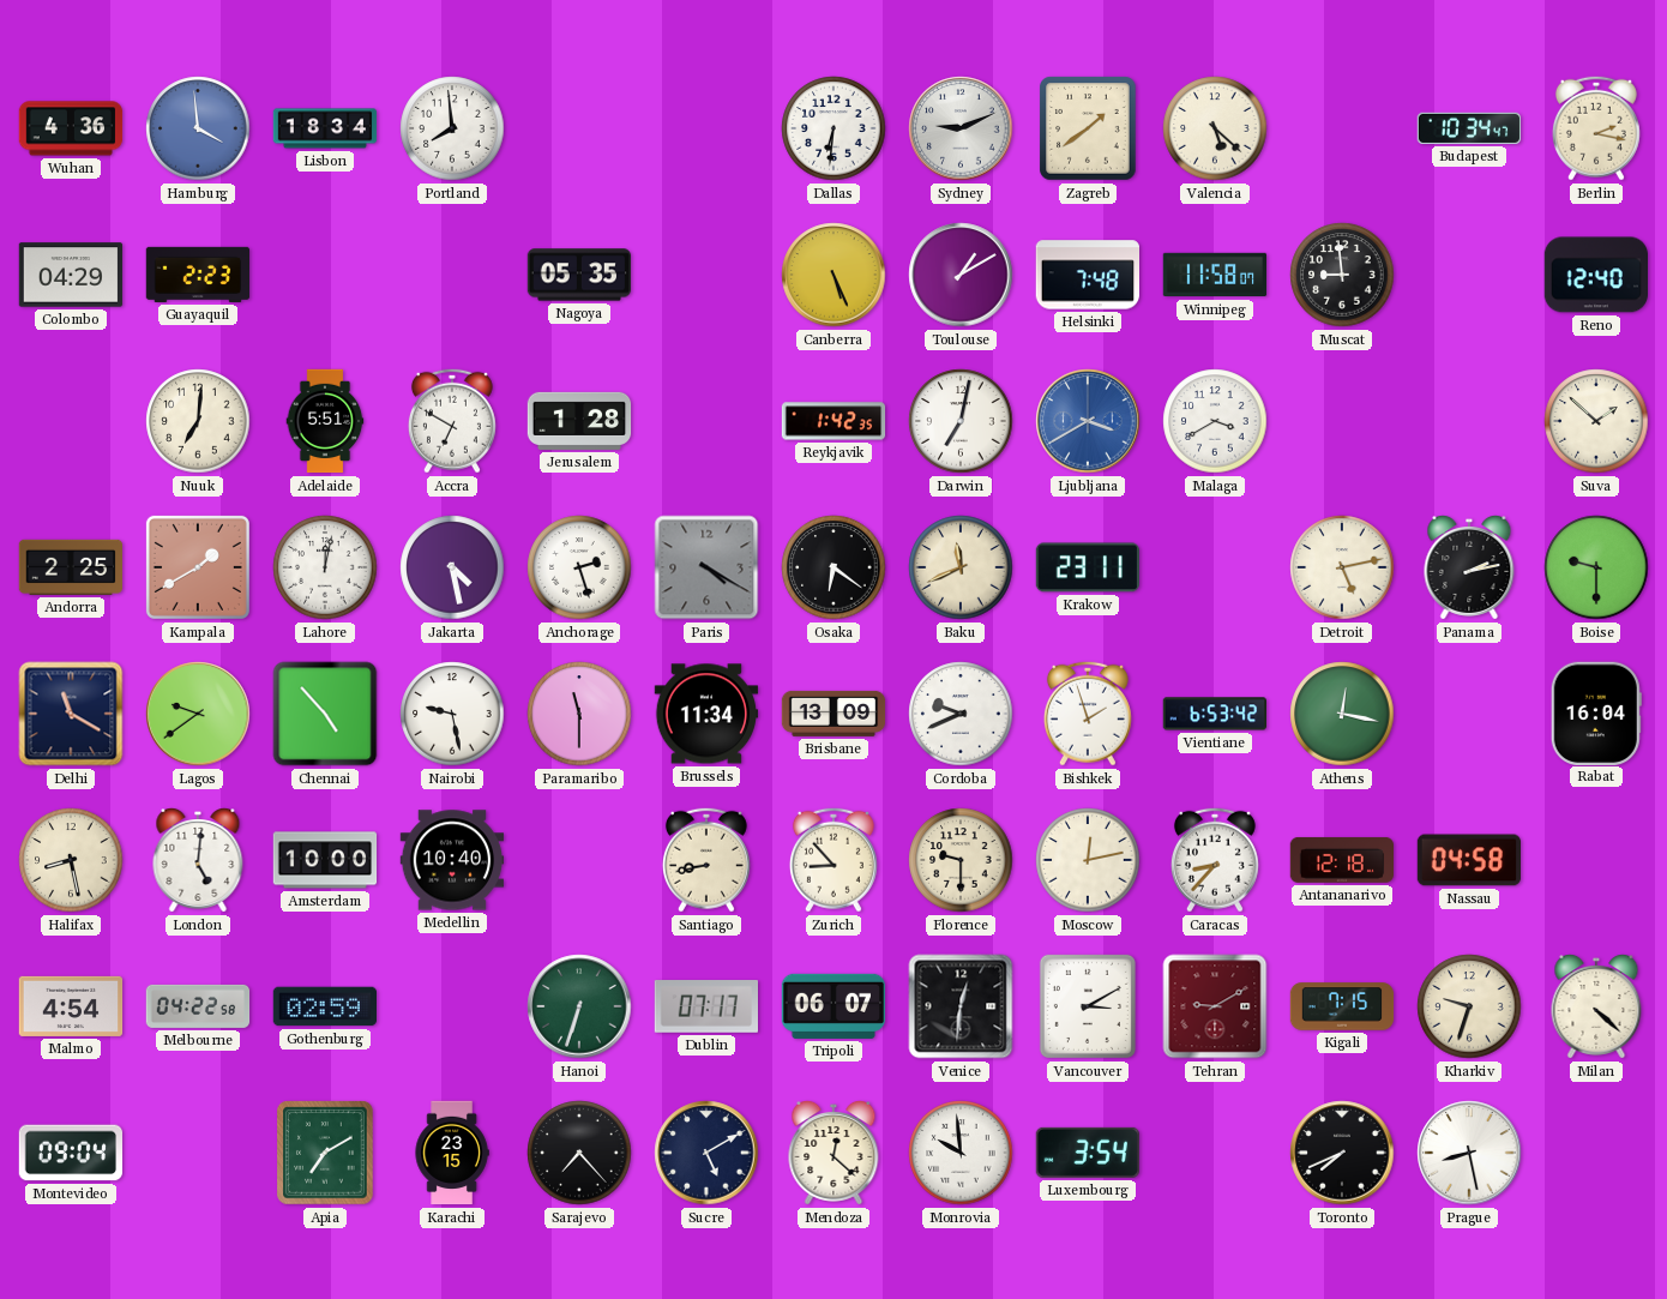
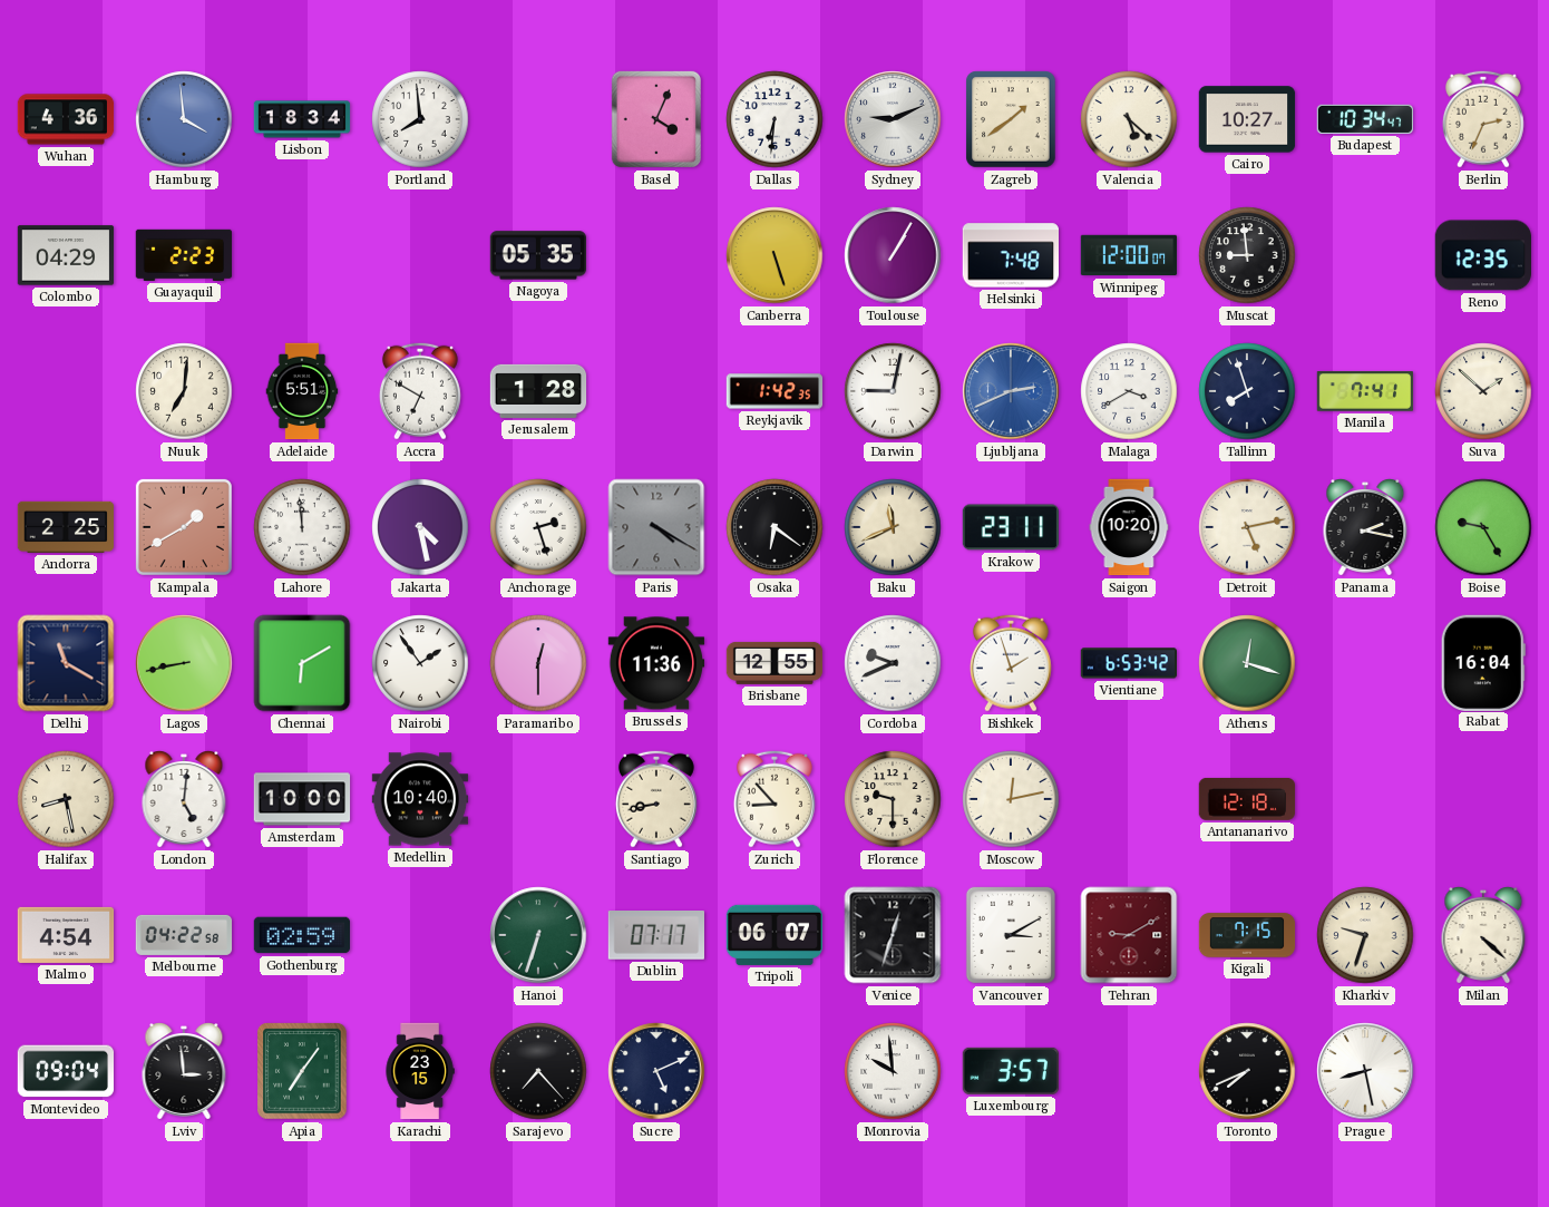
Basel: none -> 4:04
Cairo: none -> 10:27
Berlin: 2:17 -> 2:34
Canberra: 5:26 -> 5:27
Toulouse: 1:10 -> 1:05
Winnipeg: 11:58 -> 12:00
Reno: 12:40 -> 12:35
Darwin: 7:02 -> 9:02
Ljubljana: 3:40 -> 2:41
Tallinn: none -> 7:57
Manila: none -> 7:41
Lahore: 12:02 -> 11:59
Saigon: none -> 10:20
Panama: 2:13 -> 2:17
Boise: 9:30 -> 9:25
Lagos: 9:39 -> 8:43
Chennai: 4:53 -> 6:10
Nairobi: 9:28 -> 1:54
Paramaribo: 11:30 -> 12:30
Brussels: 11:34 -> 11:36
Brisbane: 13:09 -> 12:55
Athens: 12:17 -> 12:18
Caracas: 8:37 -> none
Nassau: 04:58 -> none
Venice: 12:31 -> 12:33
Lviv: none -> 2:59
Apia: 7:10 -> 7:06
Sucre: 5:10 -> 5:11
Mendoza: 12:22 -> none
Luxembourg: 3:54 -> 3:57
